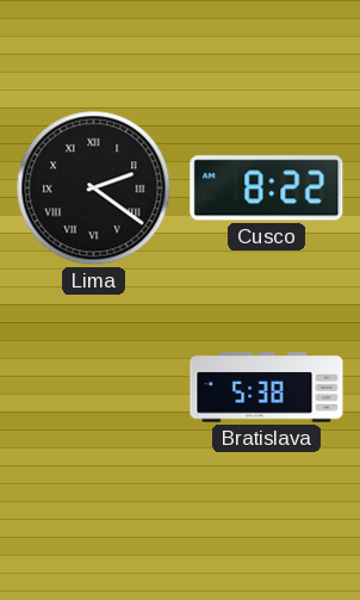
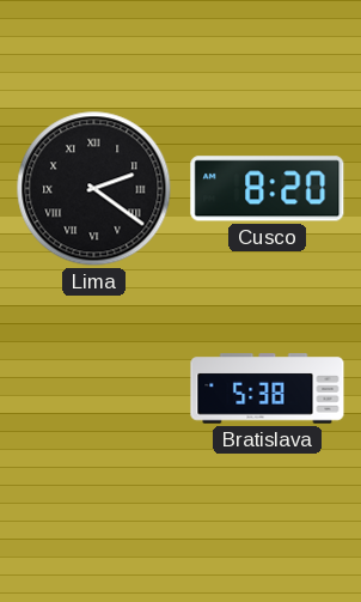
Cusco: 8:22 -> 8:20
